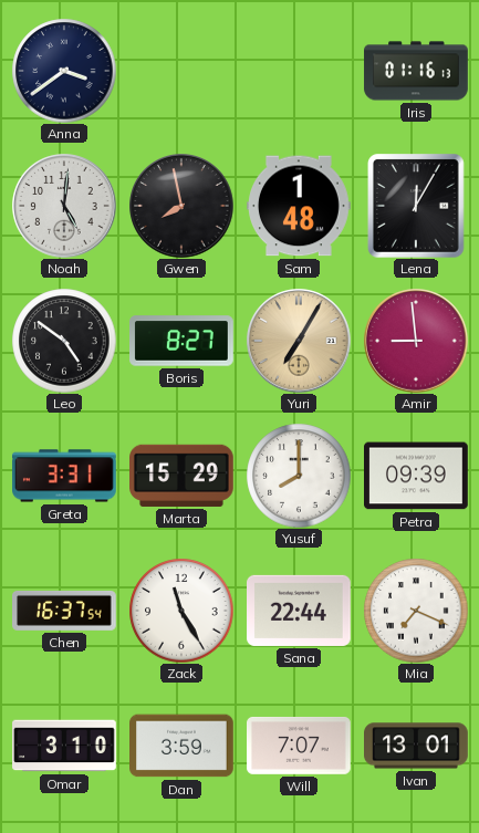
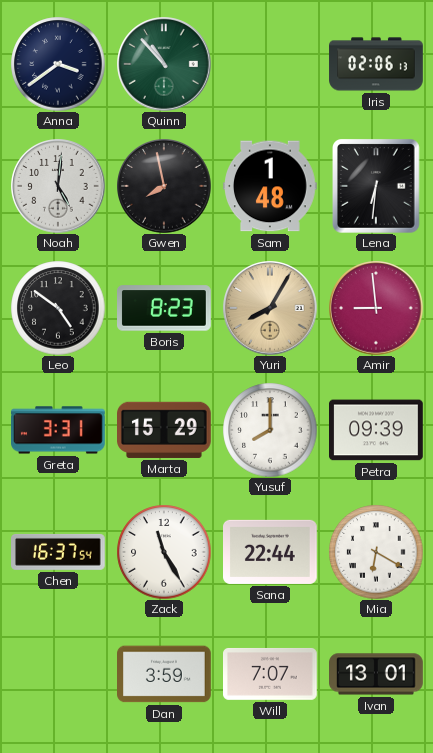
Quinn: none -> 10:53
Iris: 01:16 -> 02:06
Lena: 12:05 -> 6:31
Boris: 8:27 -> 8:23
Yuri: 7:05 -> 8:05
Mia: 7:19 -> 6:20
Omar: 3:10 -> none
